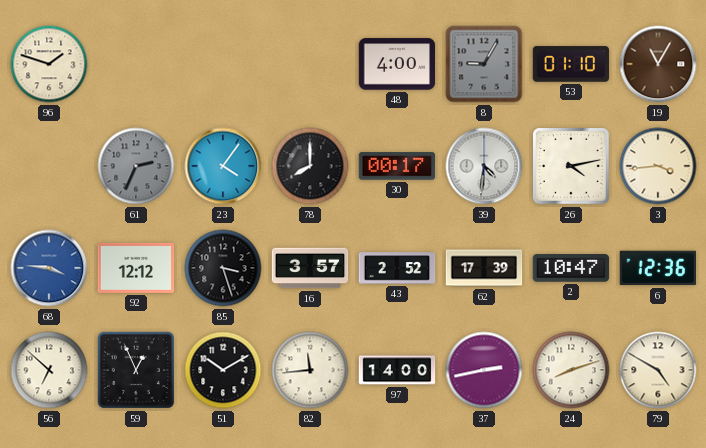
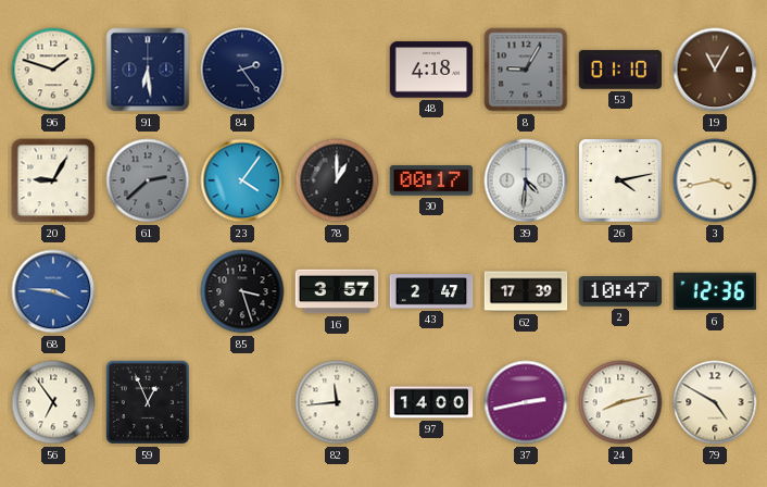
91: none -> 6:29
84: none -> 2:24
48: 4:00 -> 4:18
20: none -> 9:05
61: 2:34 -> 2:38
78: 8:00 -> 1:00
3: 3:44 -> 3:43
92: 12:12 -> none
43: 2:52 -> 2:47
56: 6:52 -> 6:54
51: 10:10 -> none
24: 8:12 -> 8:13
